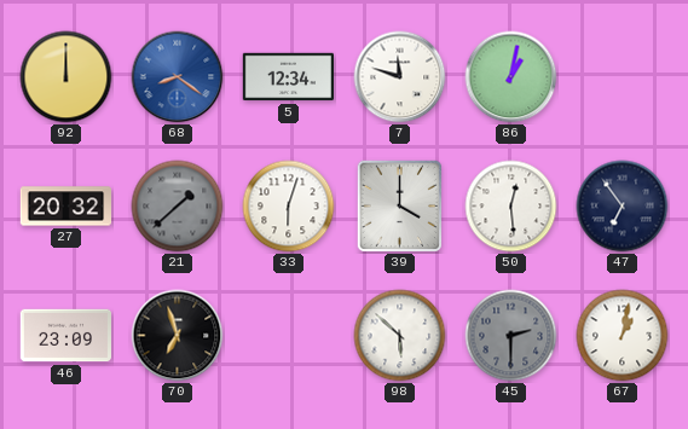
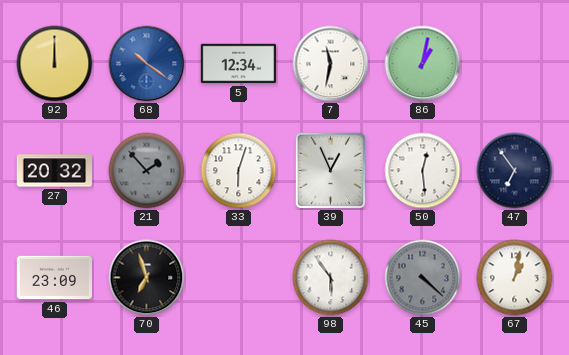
68: 8:21 -> 10:21
7: 11:48 -> 11:32
21: 1:38 -> 1:53
39: 4:00 -> 12:56
98: 5:52 -> 5:54
45: 2:30 -> 4:22
